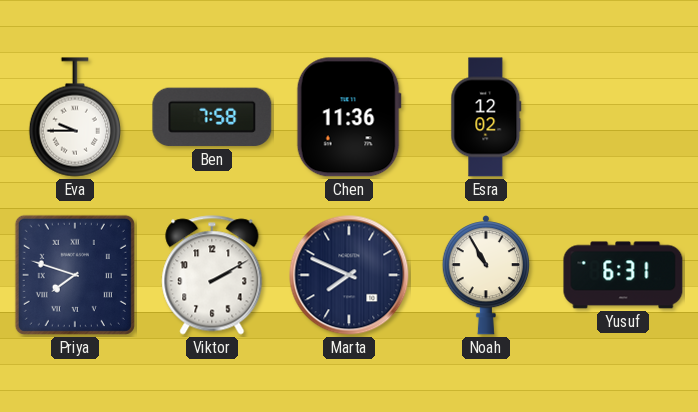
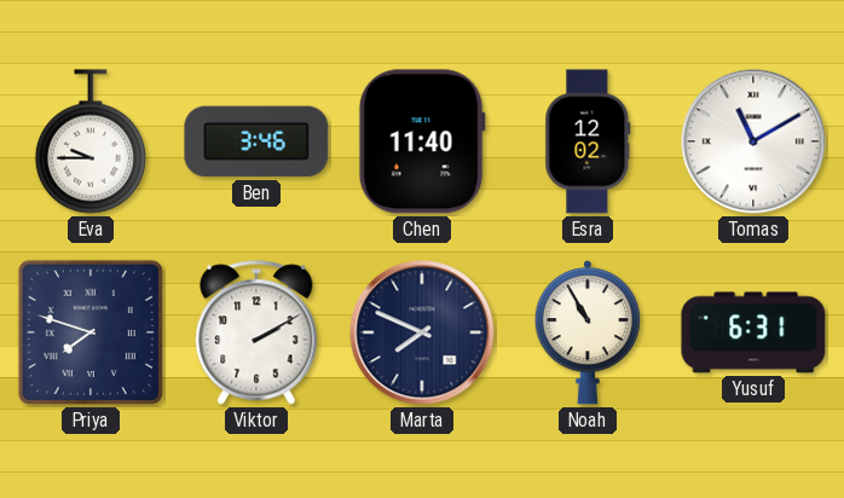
Ben: 7:58 -> 3:46
Chen: 11:36 -> 11:40
Tomas: none -> 11:10
